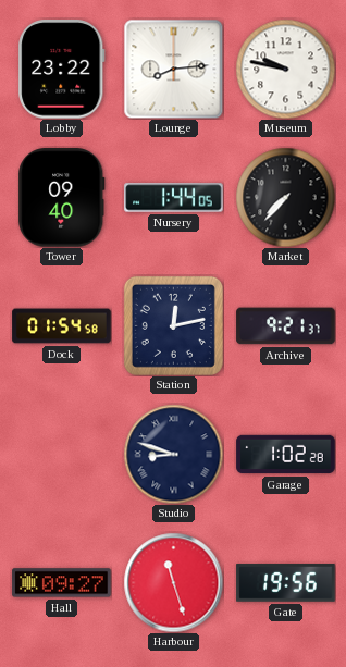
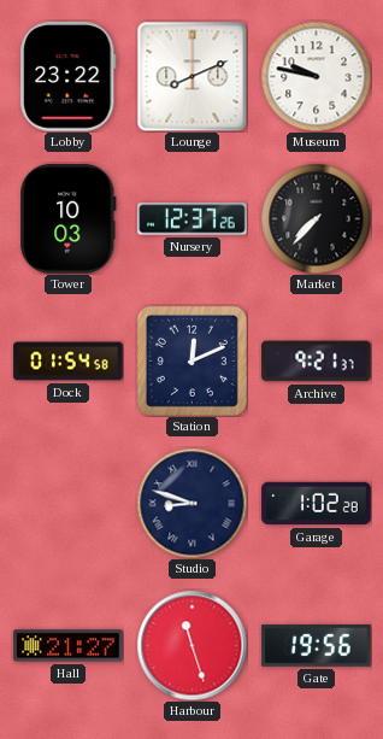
Lounge: 8:14 -> 8:11
Tower: 09:40 -> 10:03
Nursery: 1:44 -> 12:37
Station: 12:13 -> 12:11
Hall: 09:27 -> 21:27
